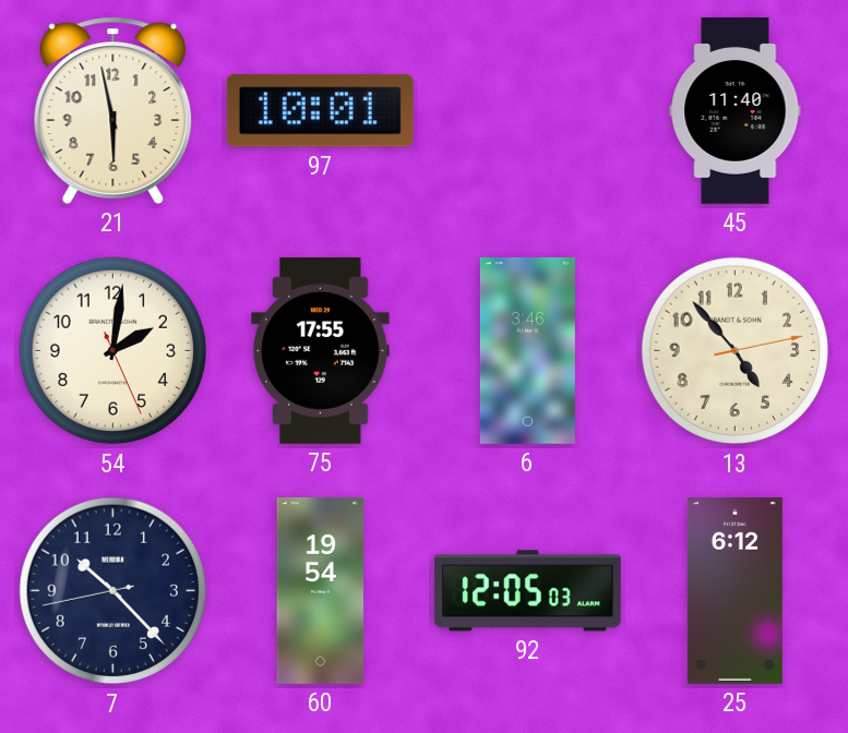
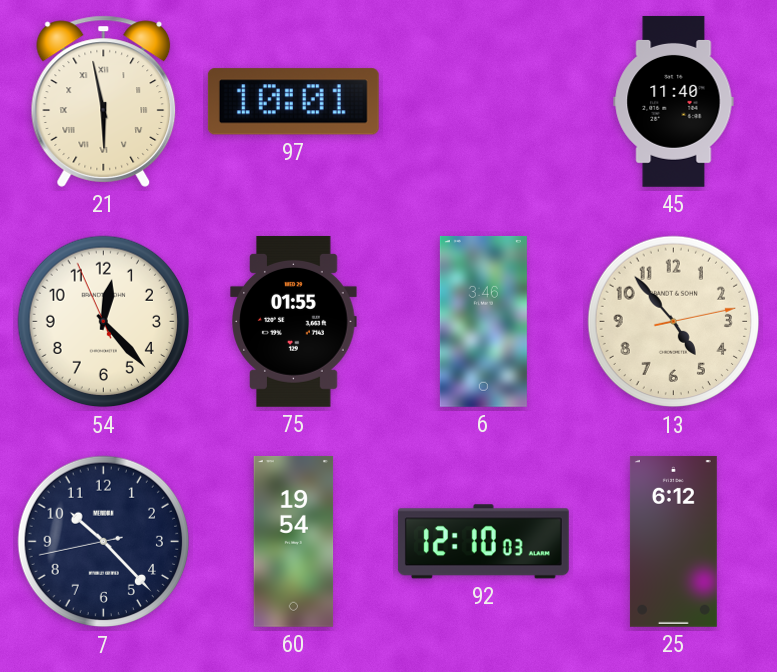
21 numerals: Arabic -> Roman
54: 2:01 -> 12:22
75: 17:55 -> 01:55
92: 12:05 -> 12:10
